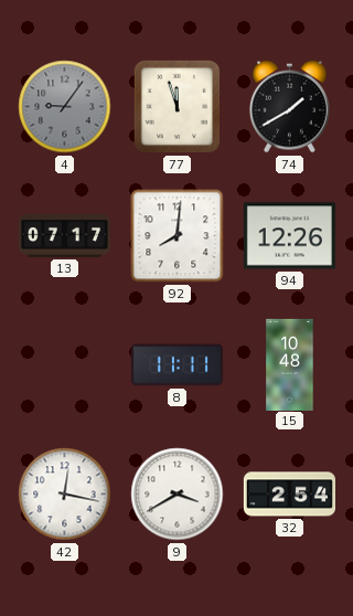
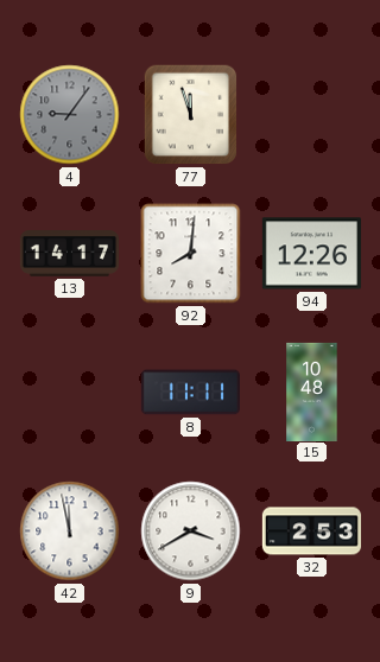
74: 1:40 -> none
13: 07:17 -> 14:17
42: 12:17 -> 11:58
32: 2:54 -> 2:53
